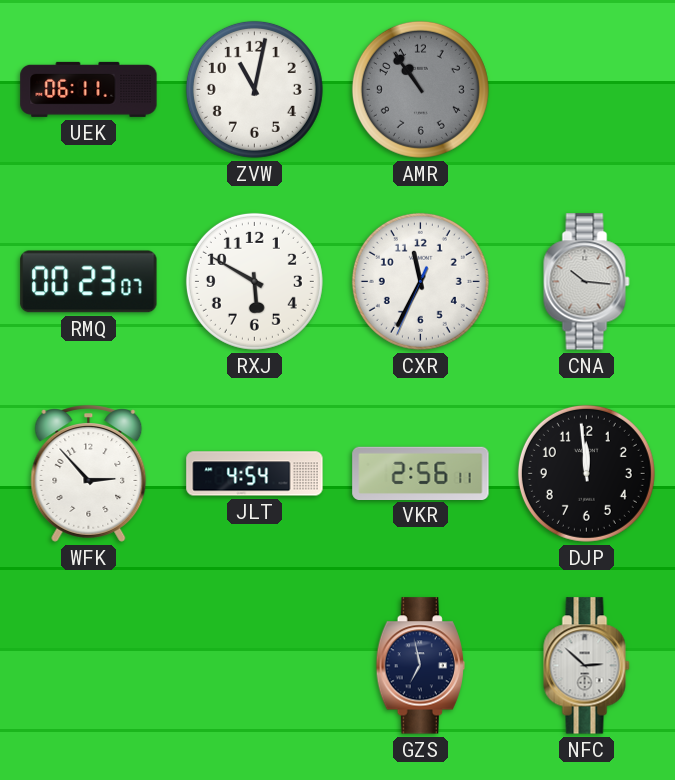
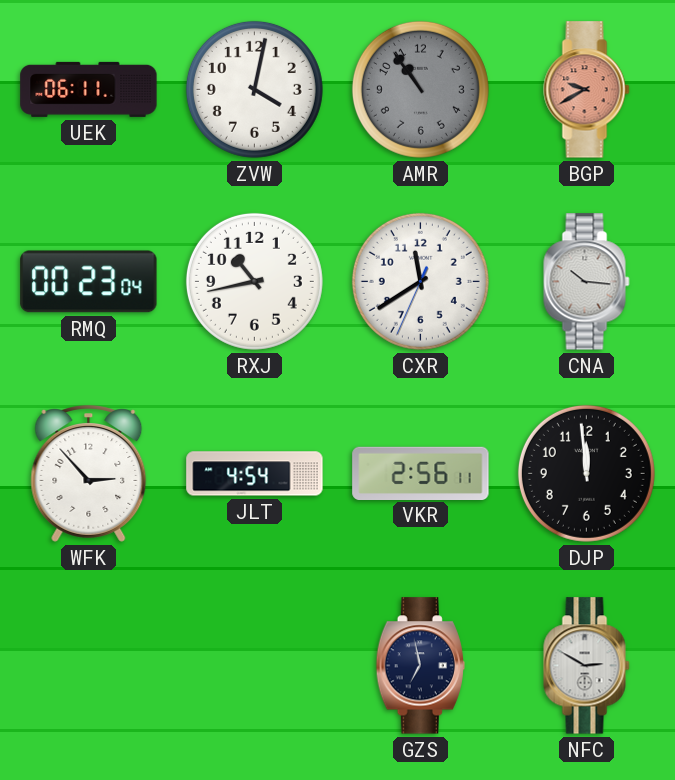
ZVW: 11:02 -> 4:02
BGP: none -> 9:40
RMQ: 00:23:07 -> 00:23:04
RXJ: 5:50 -> 10:43
CXR: 11:34 -> 11:39
NFC: 2:52 -> 2:50
